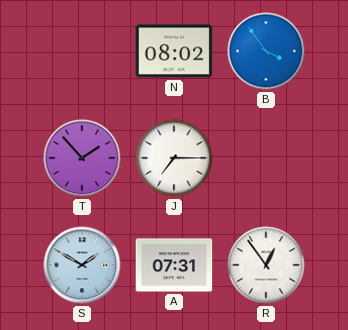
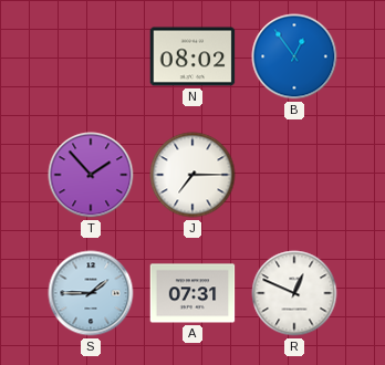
B: 3:54 -> 12:54
S: 1:50 -> 1:45
R: 12:54 -> 12:49
